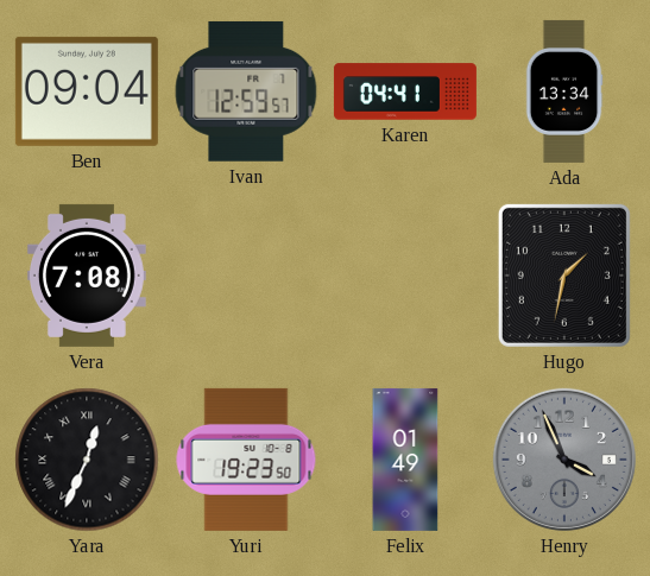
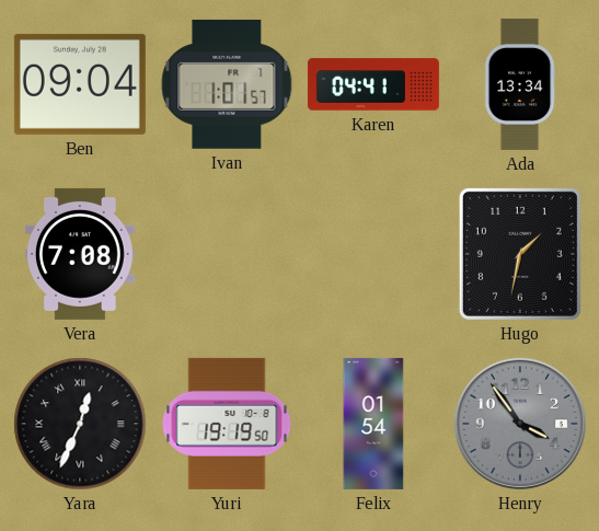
Ivan: 12:59 -> 1:01
Yuri: 19:23 -> 19:19
Felix: 01:49 -> 01:54
Henry: 3:56 -> 3:54
